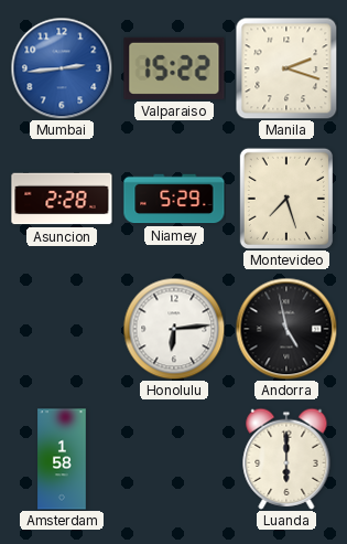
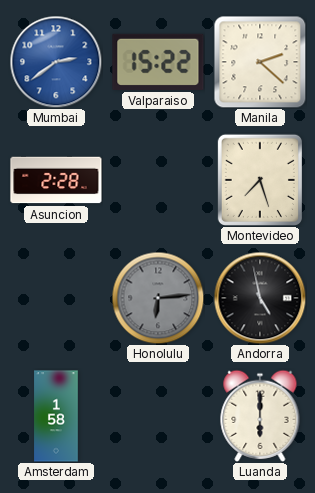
Mumbai: 2:44 -> 2:39
Manila: 2:18 -> 2:22
Niamey: 5:29 -> none
Honolulu dial: white -> grey
